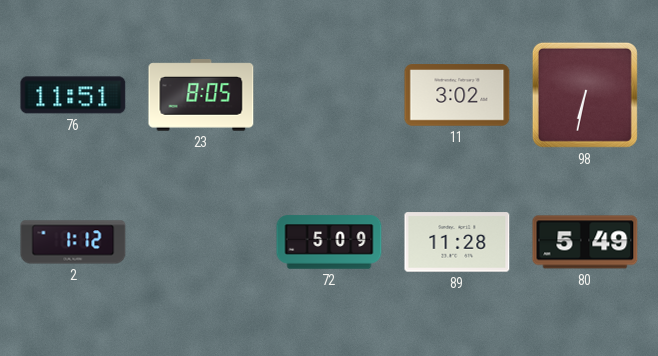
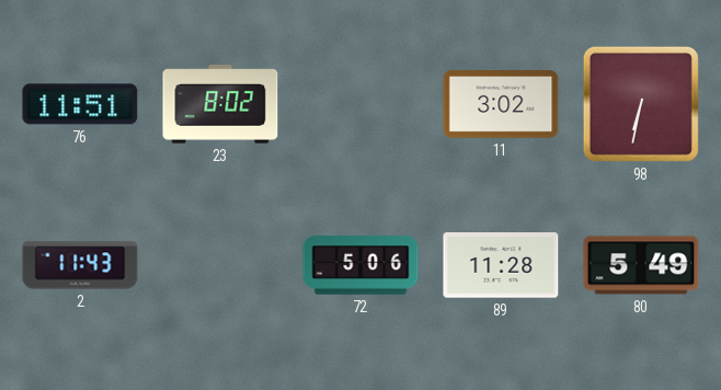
23: 8:05 -> 8:02
2: 1:12 -> 11:43
72: 5:09 -> 5:06
